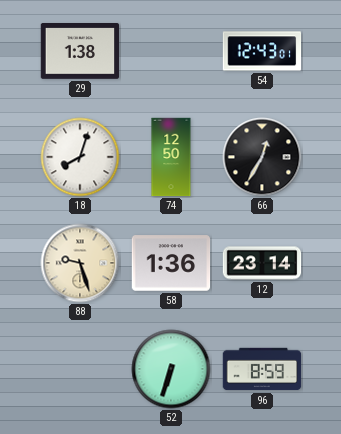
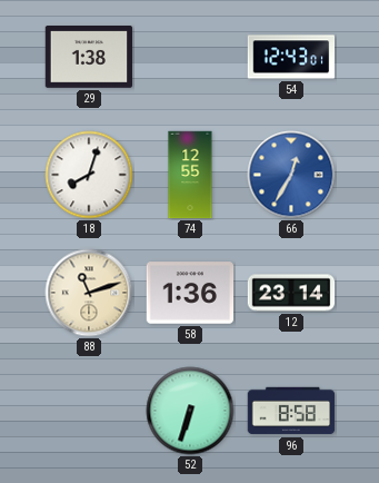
74: 12:50 -> 12:55
66 dial: black -> blue
88: 9:27 -> 11:12
96: 8:59 -> 8:58
